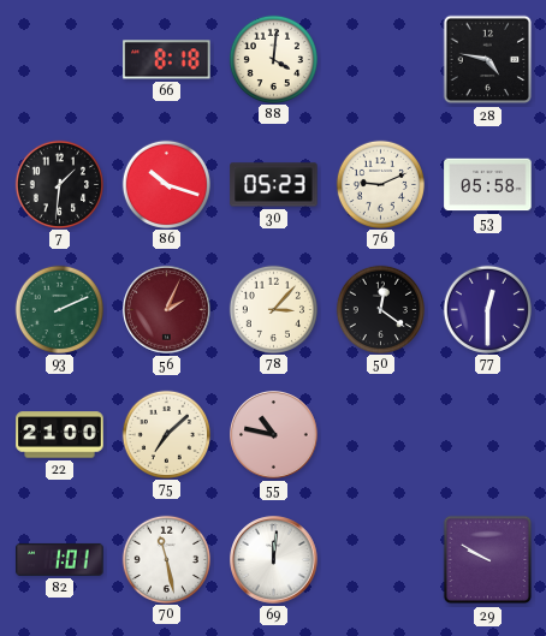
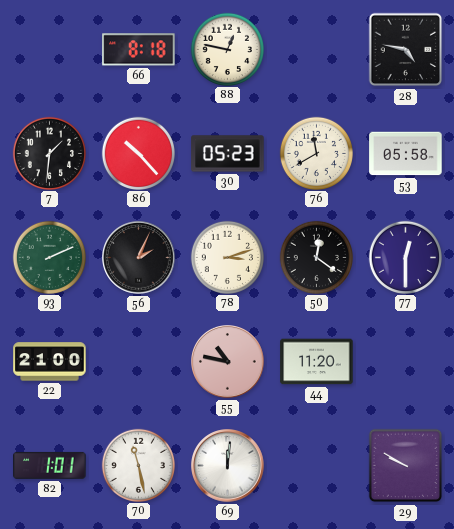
88: 4:01 -> 12:47
86: 10:18 -> 10:23
76: 9:11 -> 11:40
56 dial: burgundy -> black
78: 3:07 -> 3:12
75: 7:08 -> none
44: none -> 11:20
